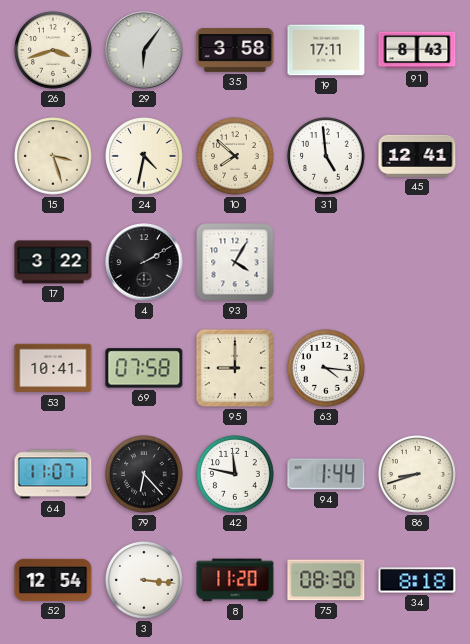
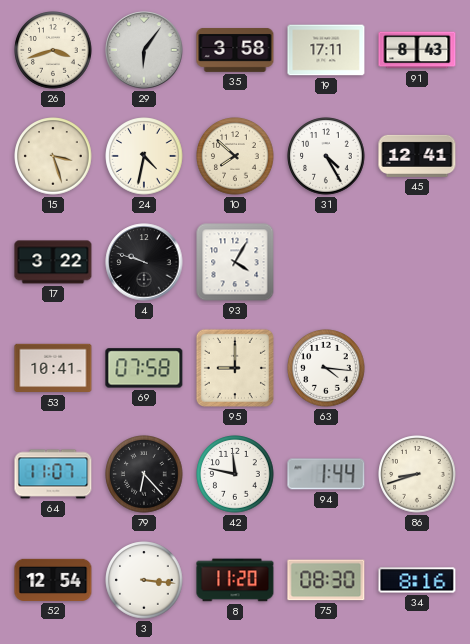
31: 4:59 -> 4:25
4: 2:10 -> 9:48
34: 8:18 -> 8:16
